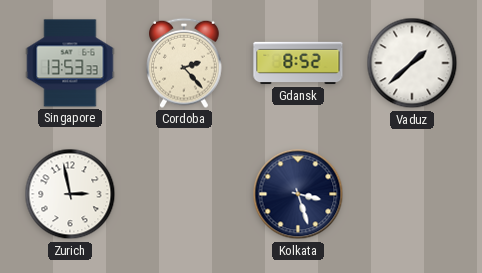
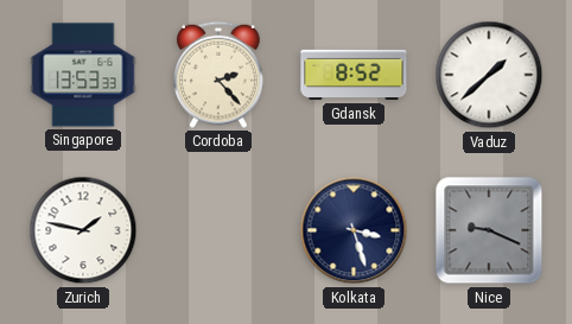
Zurich: 2:58 -> 1:47
Nice: none -> 9:19
